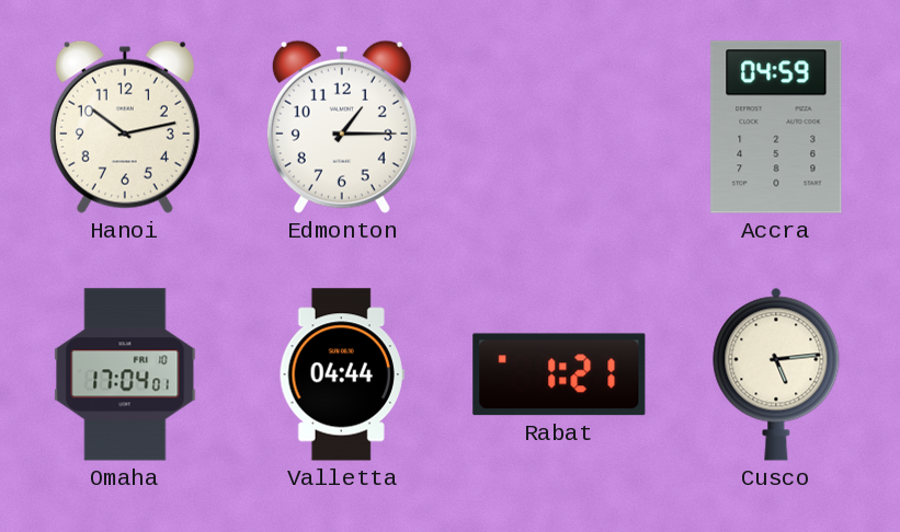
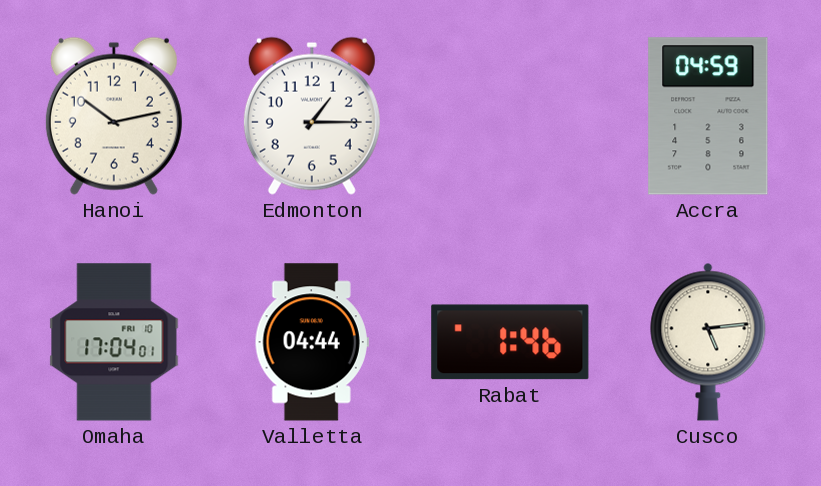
Rabat: 1:21 -> 1:46
